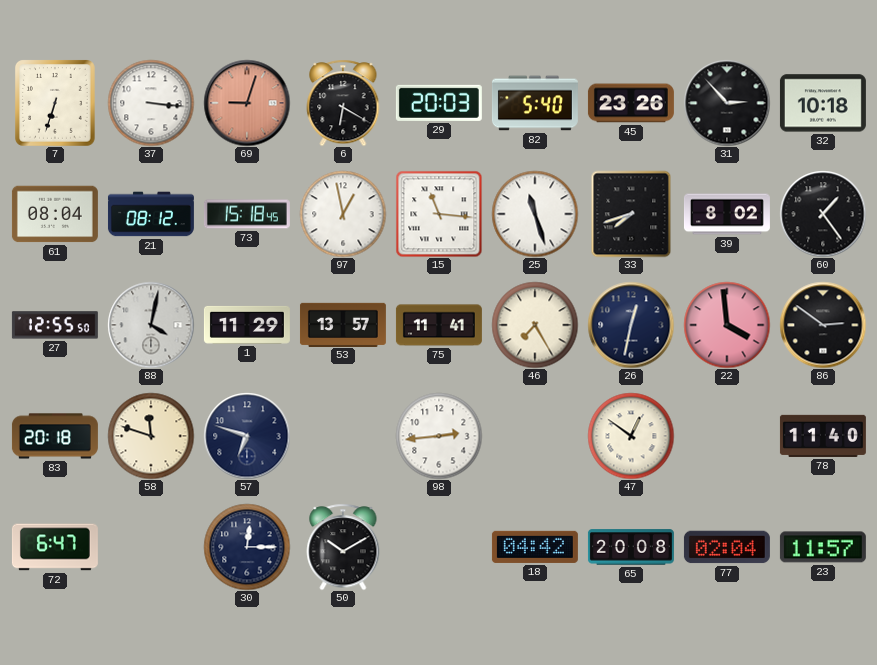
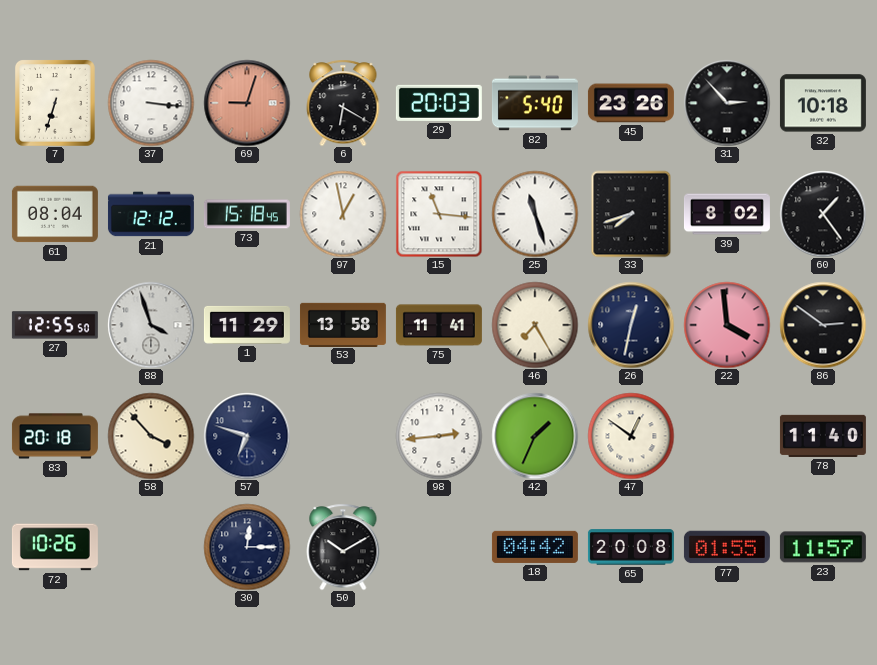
21: 08:12 -> 12:12
88: 4:02 -> 3:57
53: 13:57 -> 13:58
58: 11:48 -> 3:53
42: none -> 1:34
72: 6:47 -> 10:26
77: 02:04 -> 01:55
